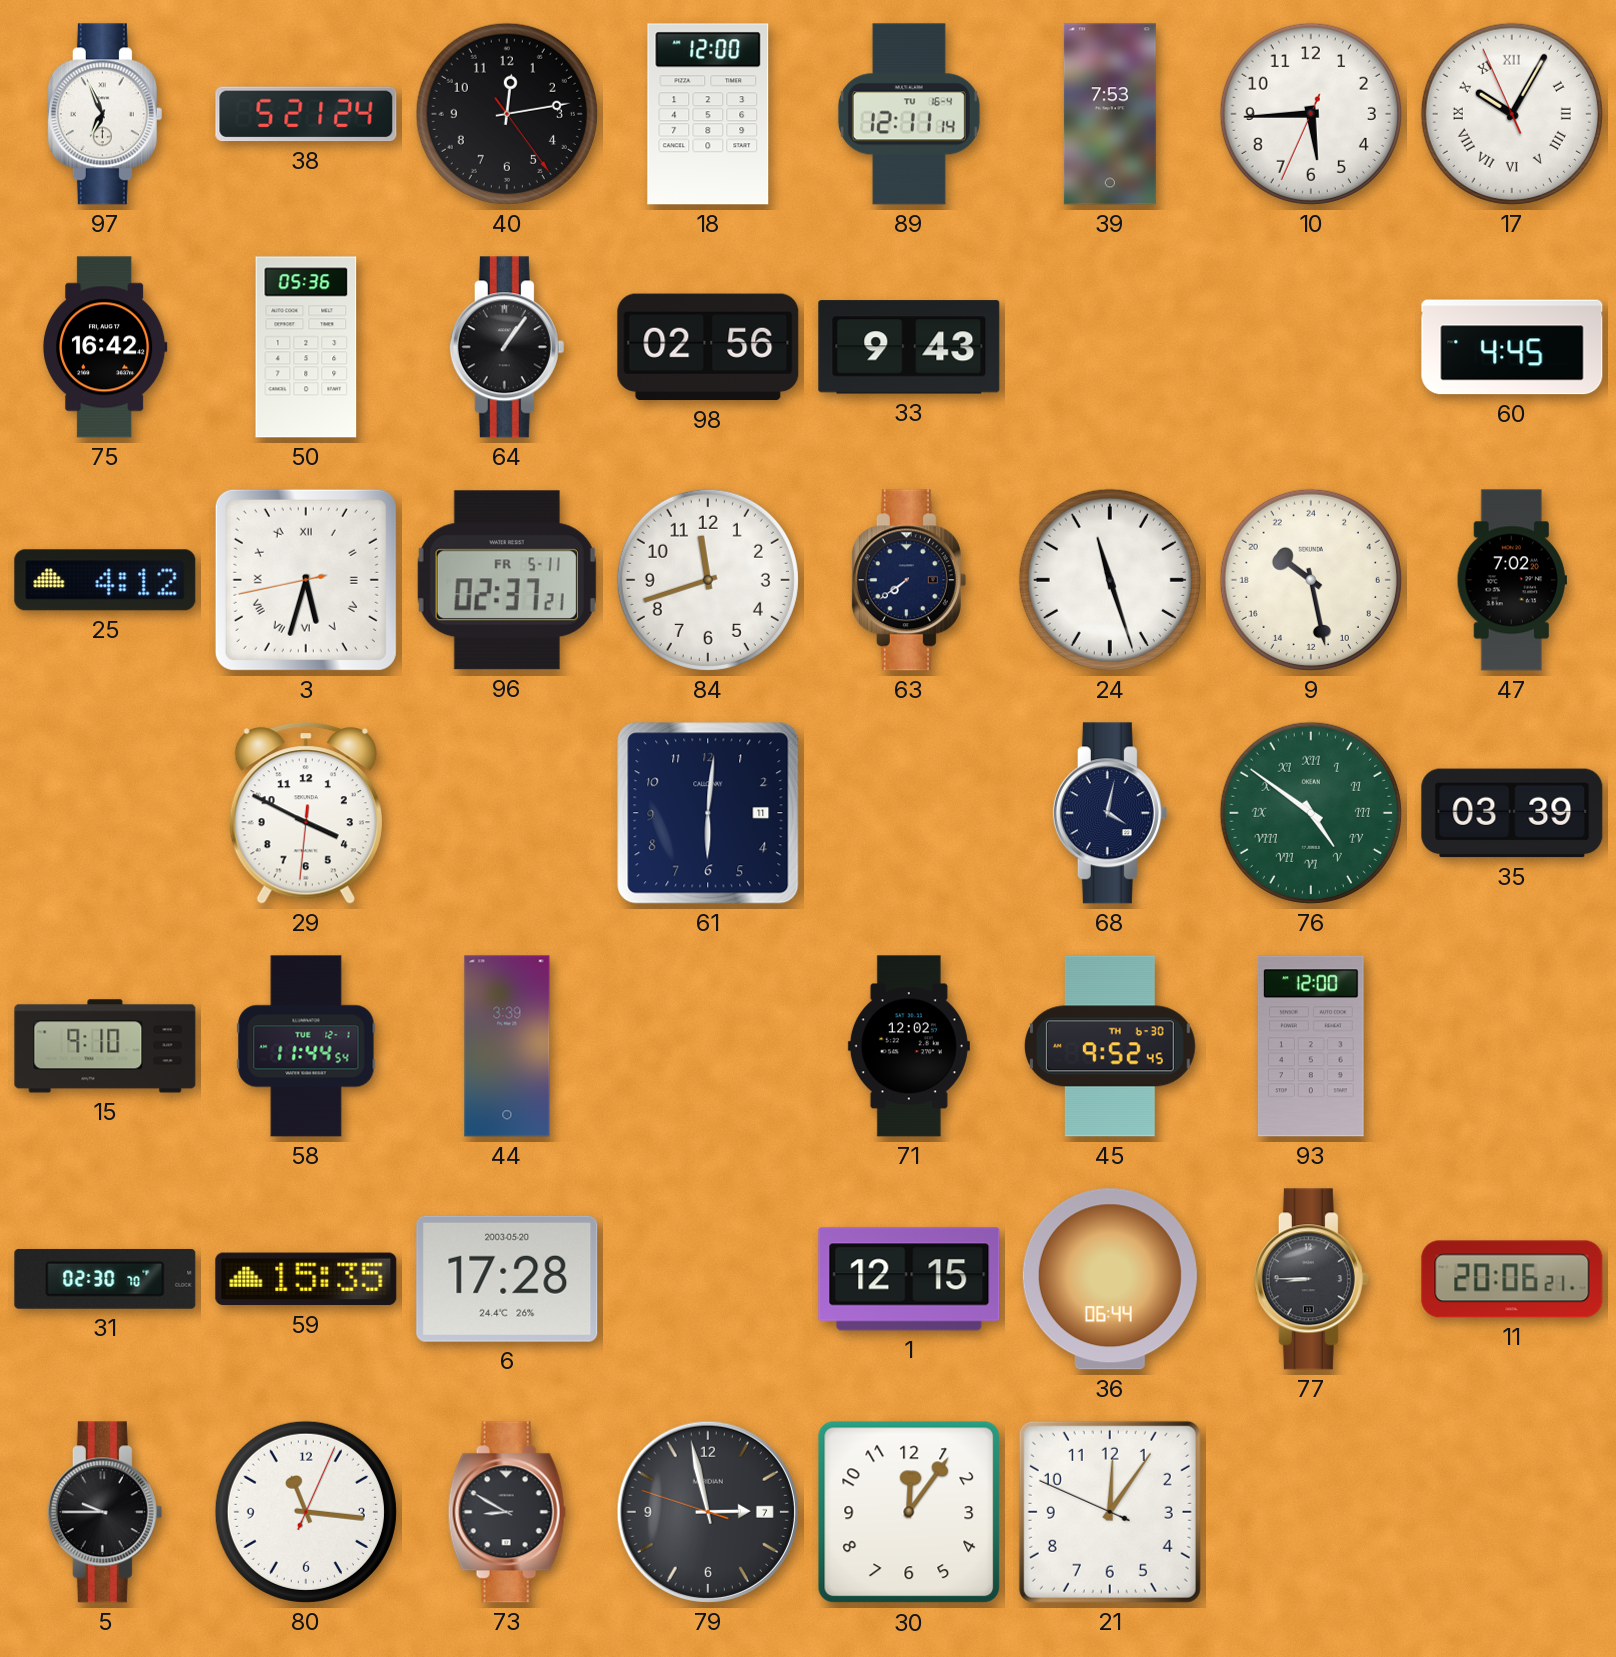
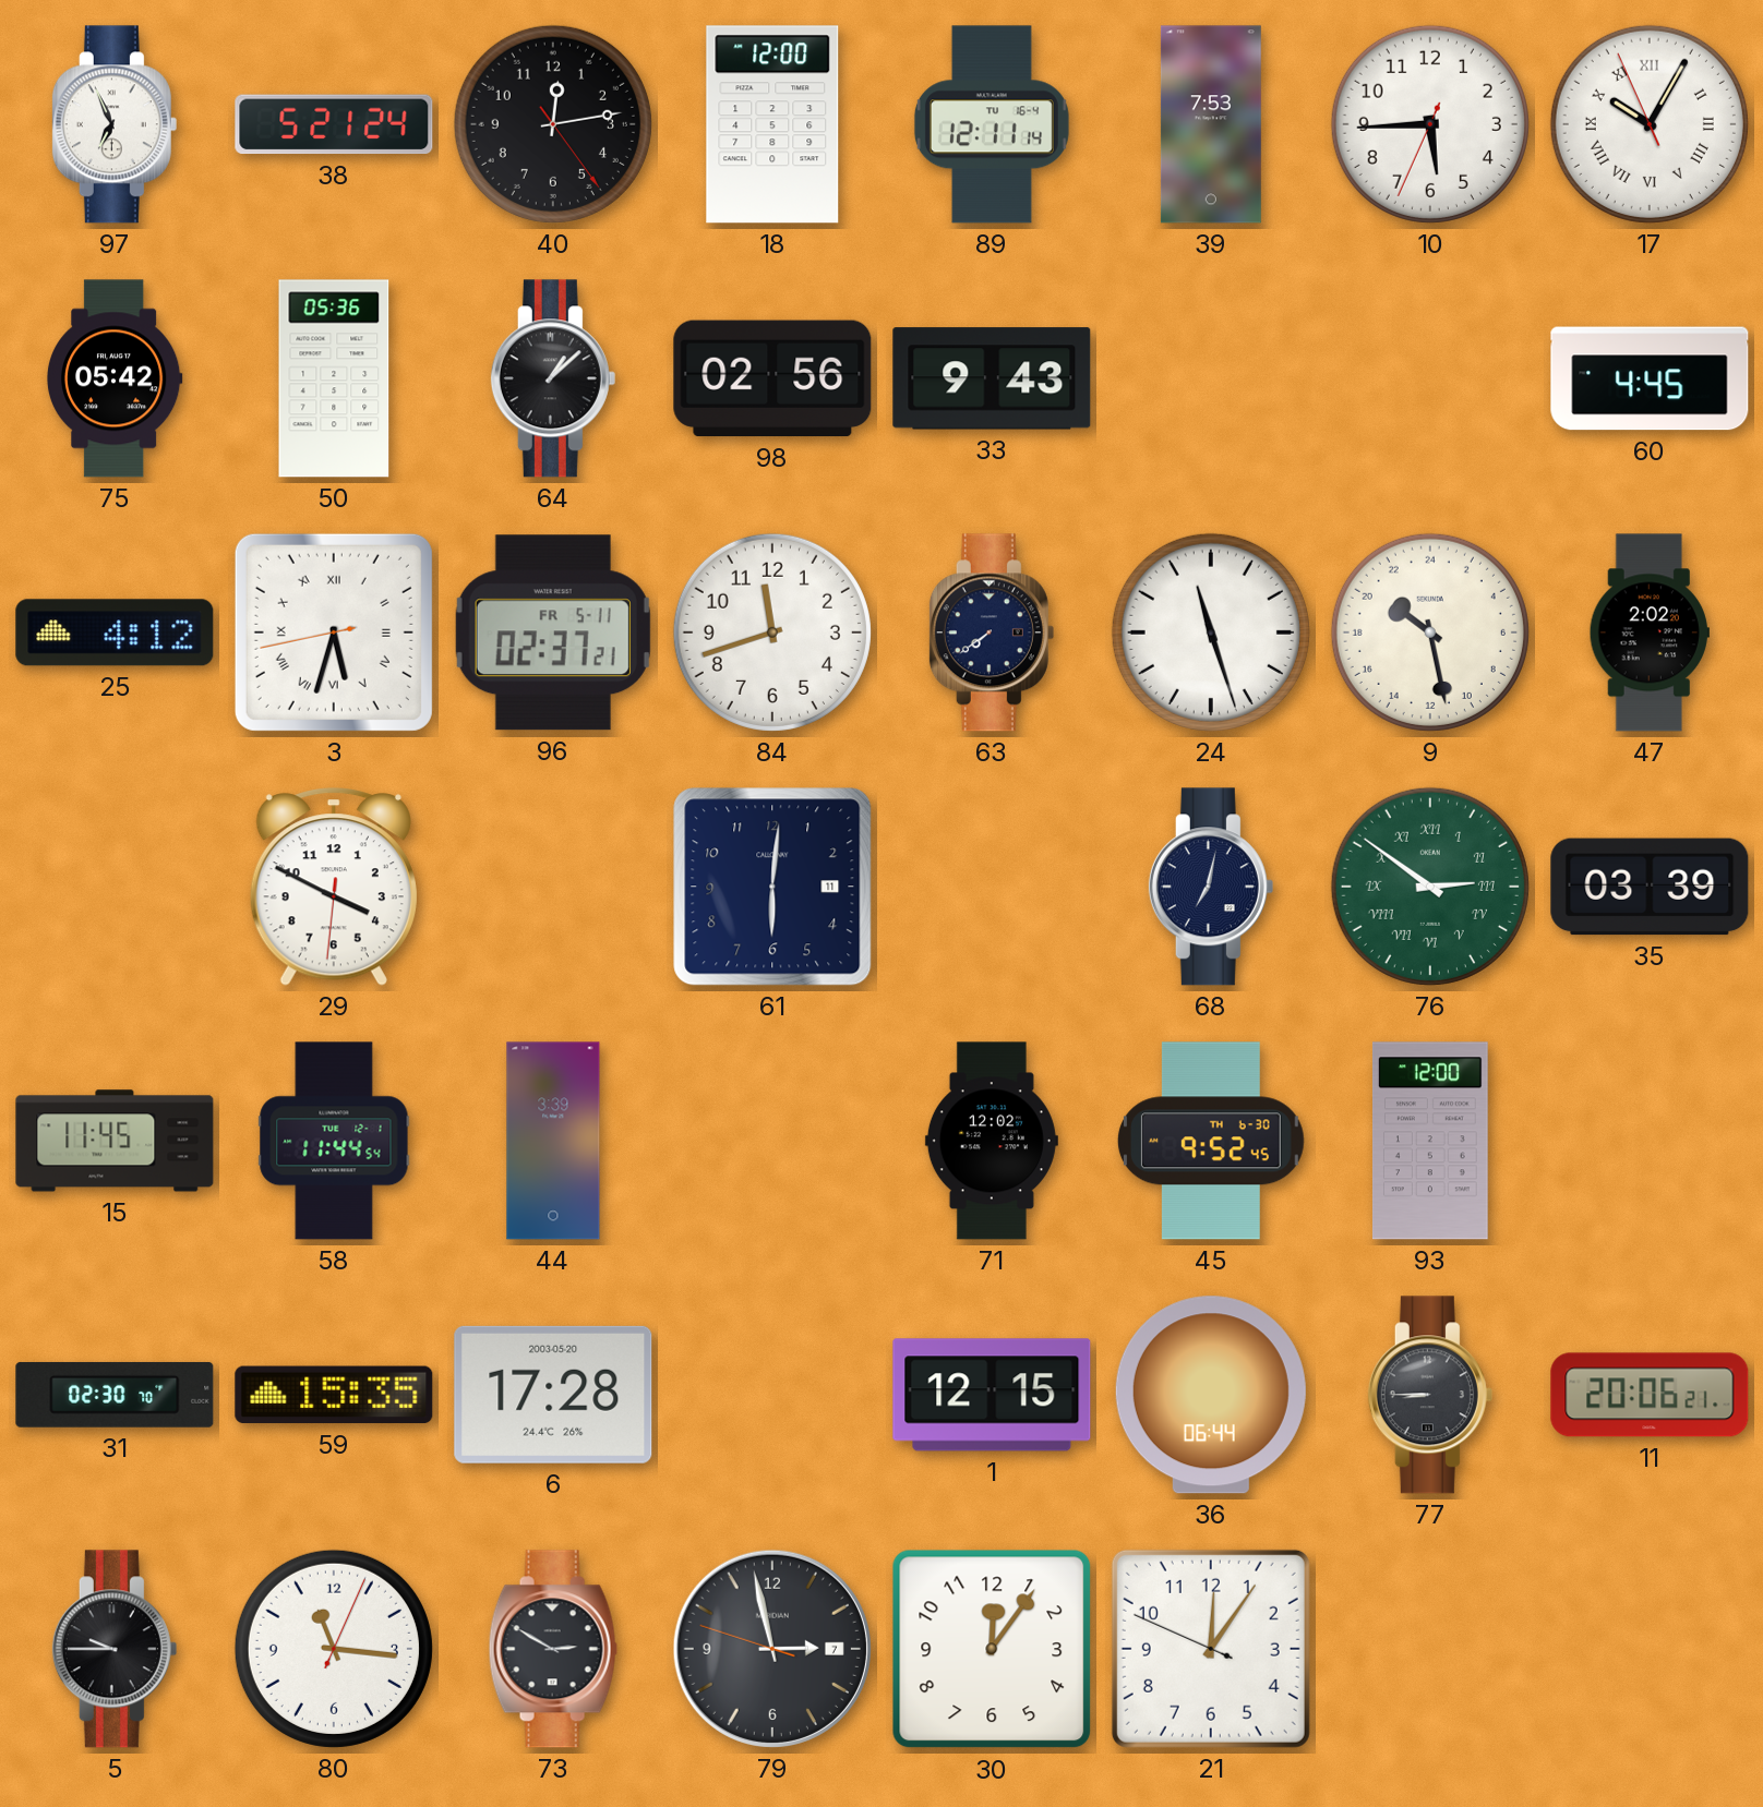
75: 16:42 -> 05:42
64: 1:06 -> 1:08
47: 7:02 -> 2:02
68: 4:02 -> 7:02
76: 4:51 -> 2:51
15: 9:10 -> 11:45
73: 8:50 -> 2:50
